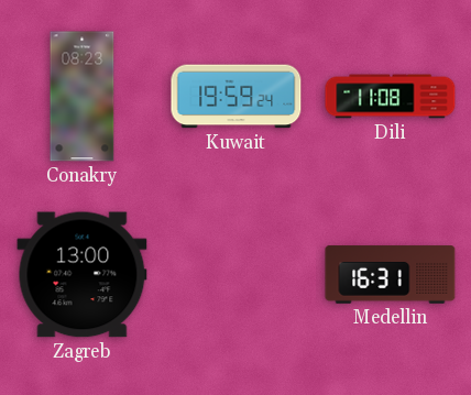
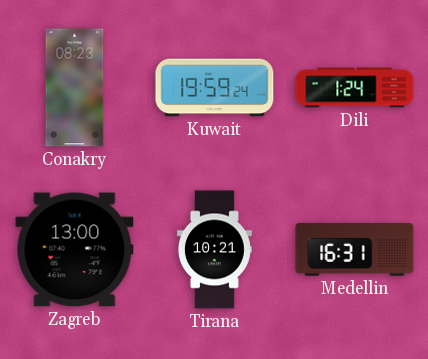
Dili: 11:08 -> 1:24
Tirana: none -> 10:21
